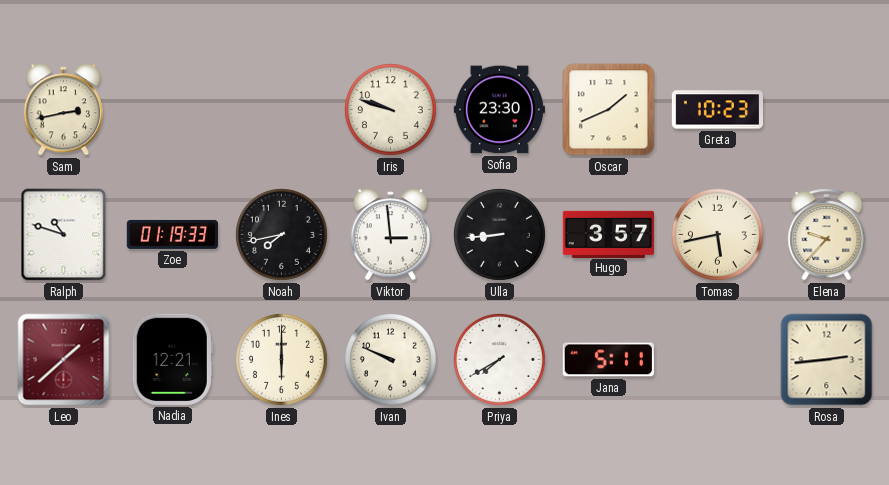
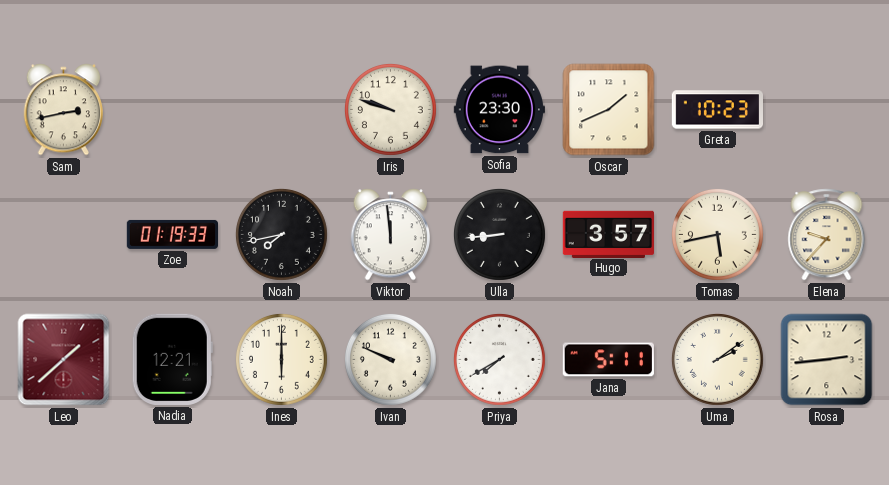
Ralph: 10:48 -> none
Viktor: 2:59 -> 11:59
Uma: none -> 2:09
